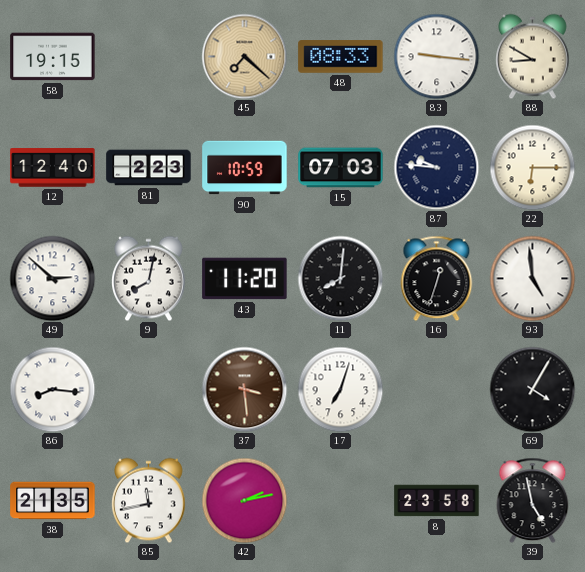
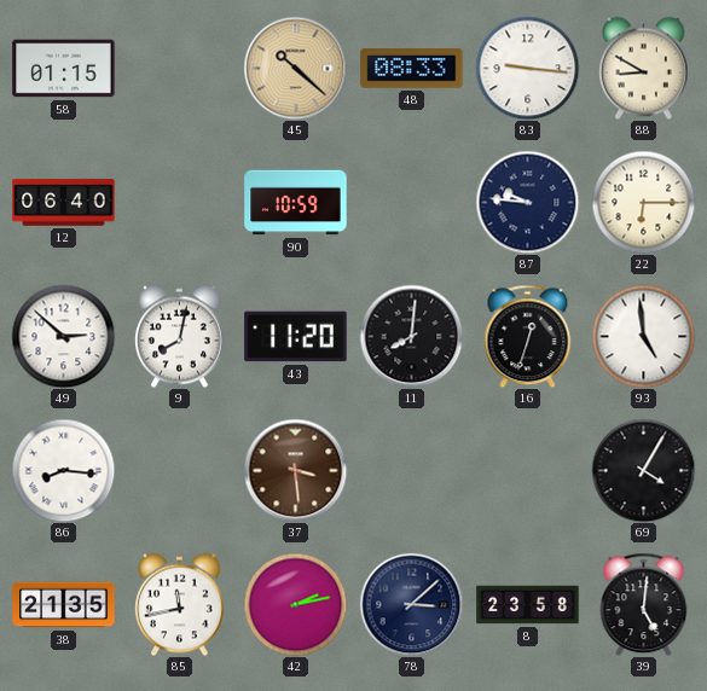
58: 19:15 -> 01:15
45: 7:22 -> 10:22
12: 12:40 -> 06:40
81: 2:23 -> none
15: 07:03 -> none
17: 7:03 -> none
78: none -> 3:08
39: 4:58 -> 5:01
